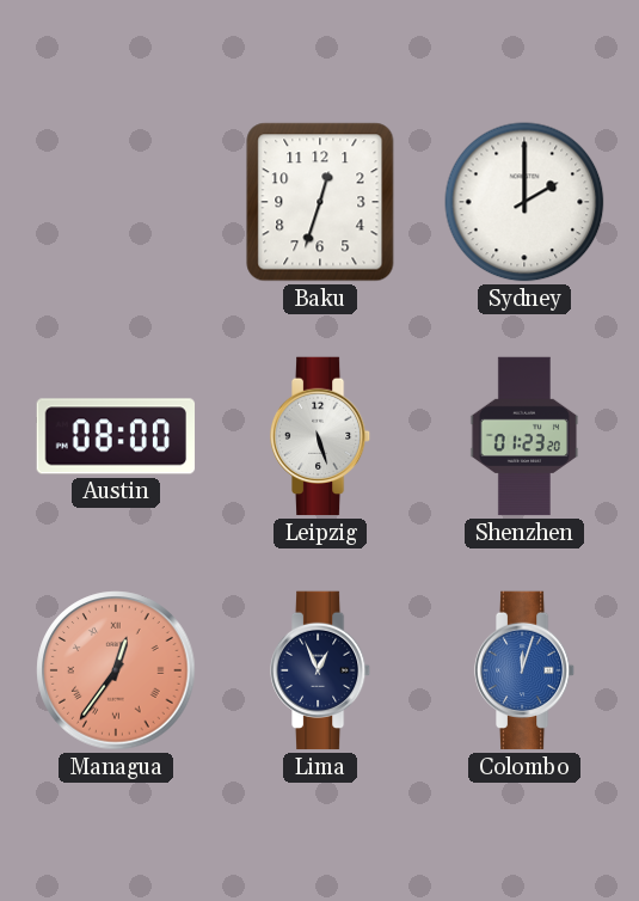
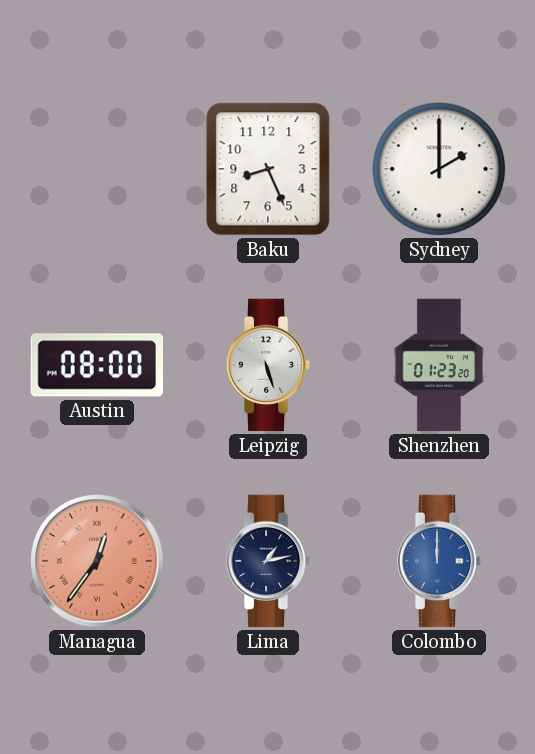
Baku: 12:33 -> 8:26
Lima: 12:56 -> 1:13
Colombo: 12:03 -> 12:00
